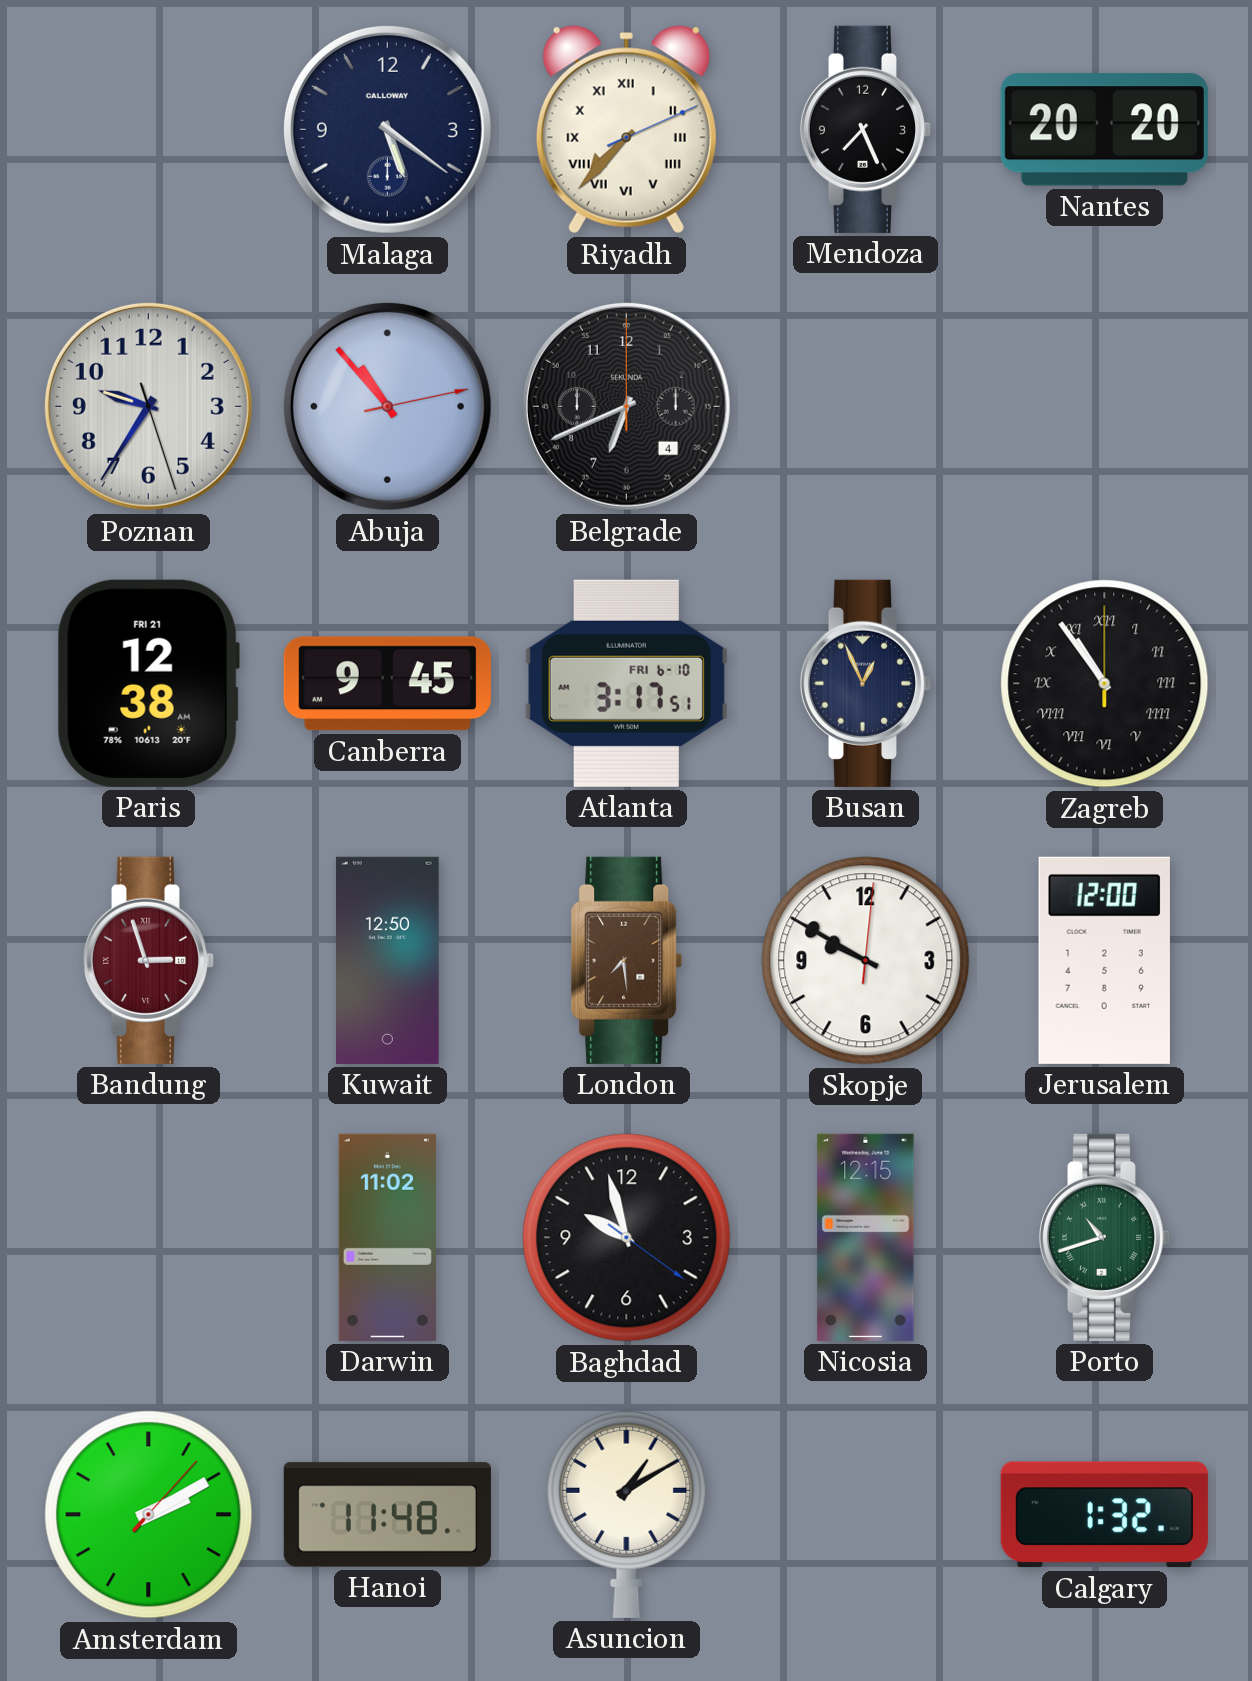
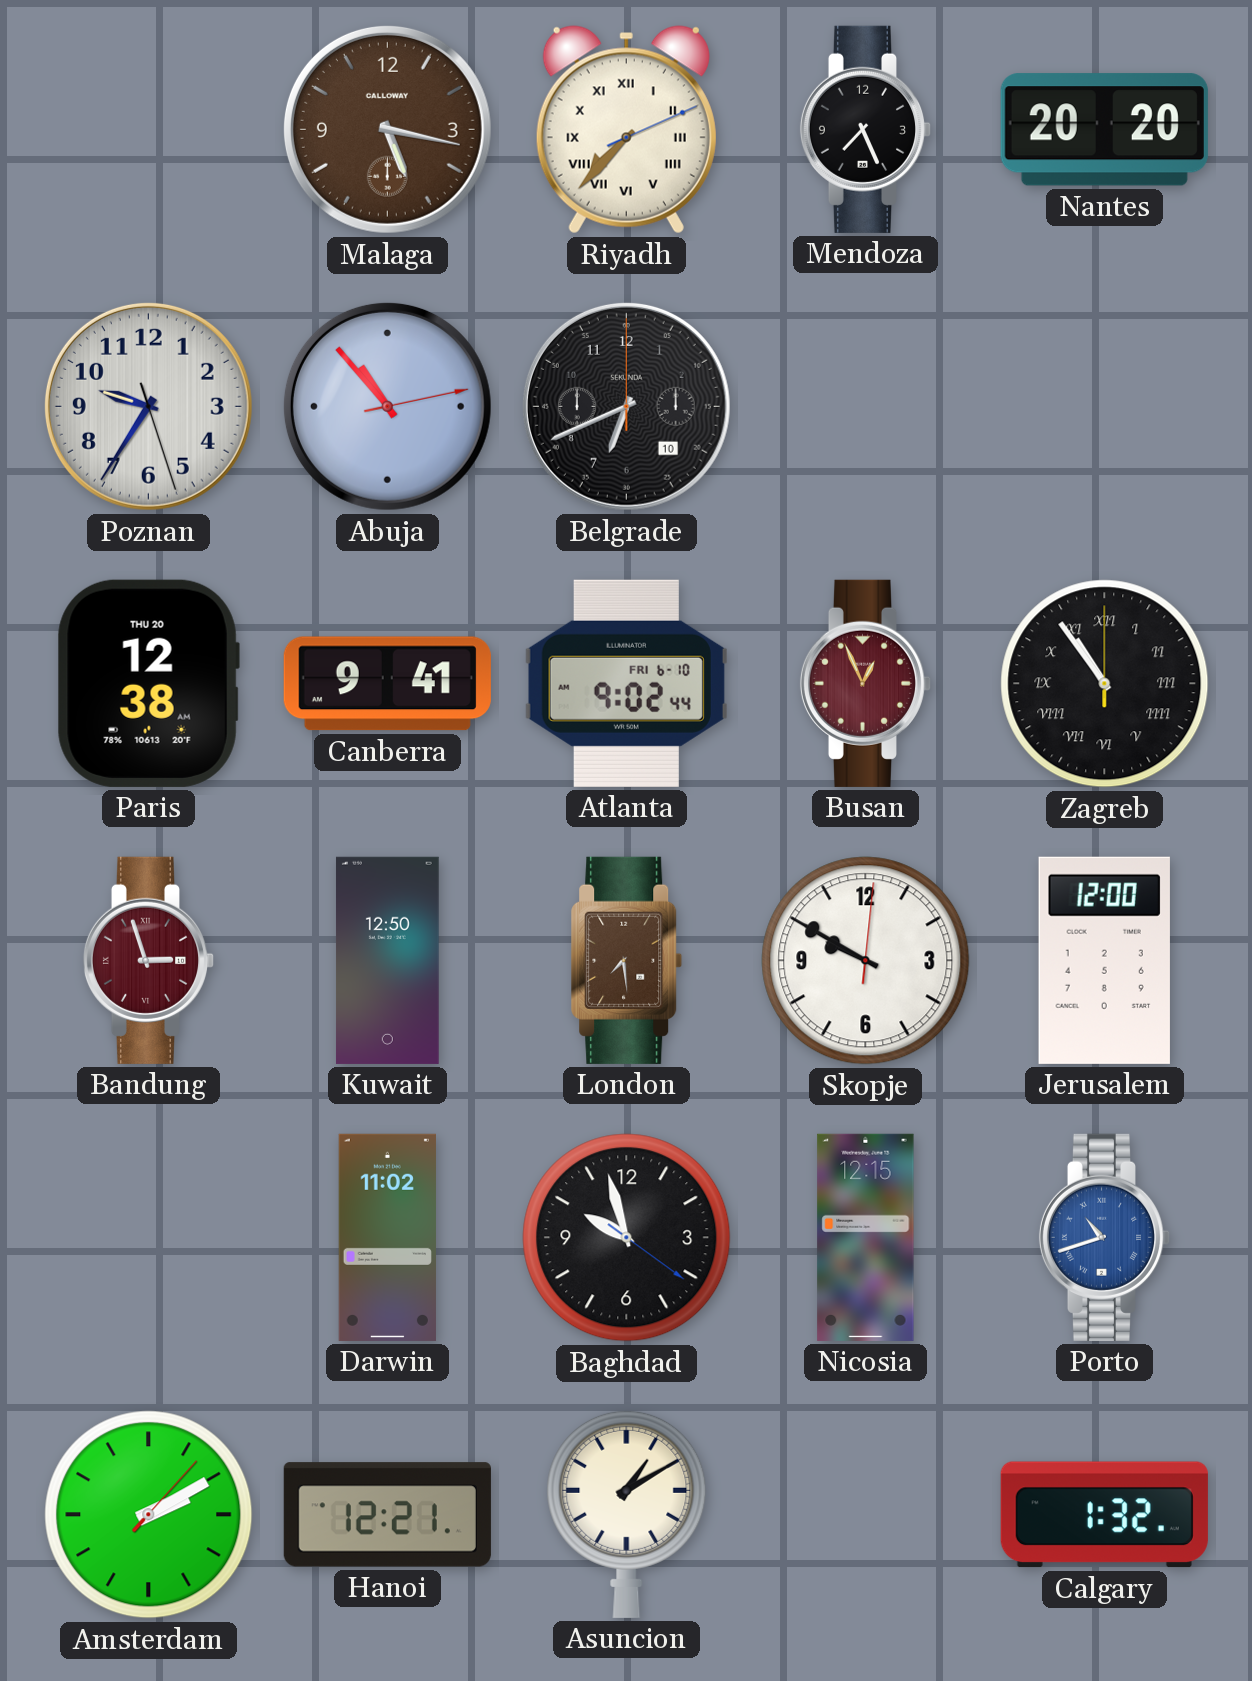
Malaga: 5:21 -> 5:17
Malaga dial: navy -> brown
Belgrade date: 4 -> 10
Paris date: FRI 21 -> THU 20
Canberra: 9:45 -> 9:41
Atlanta: 3:17 -> 9:02
Busan dial: navy -> burgundy
Porto dial: green -> blue
Hanoi: 11:48 -> 12:21
